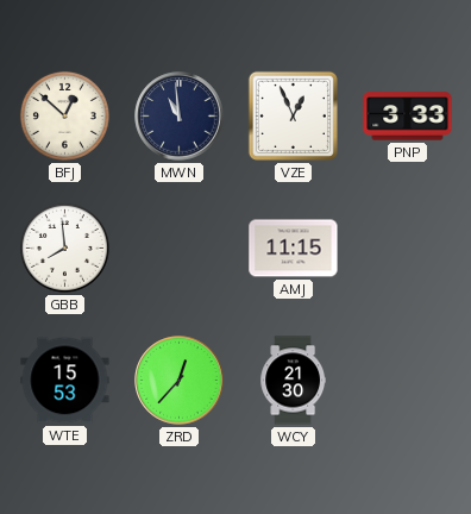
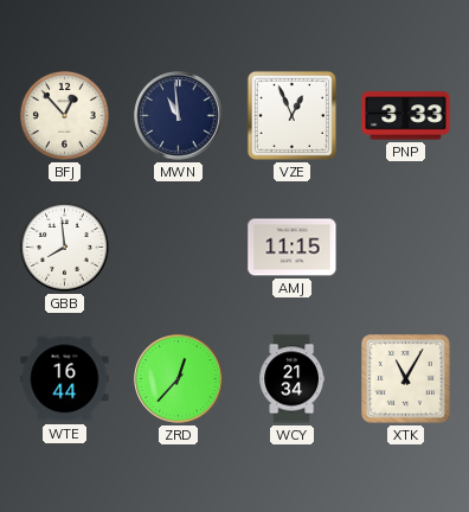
BFJ: 12:52 -> 12:53
WTE: 15:53 -> 16:44
WCY: 21:30 -> 21:34
XTK: none -> 11:05
